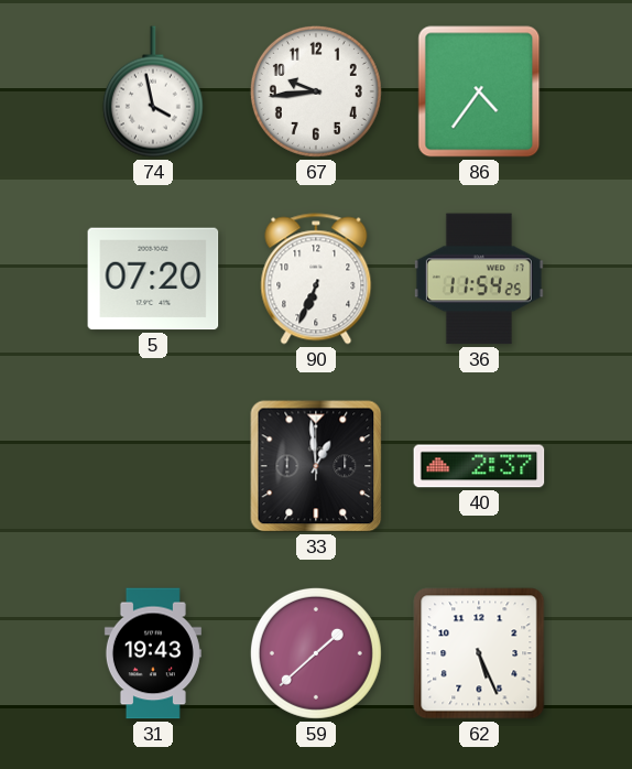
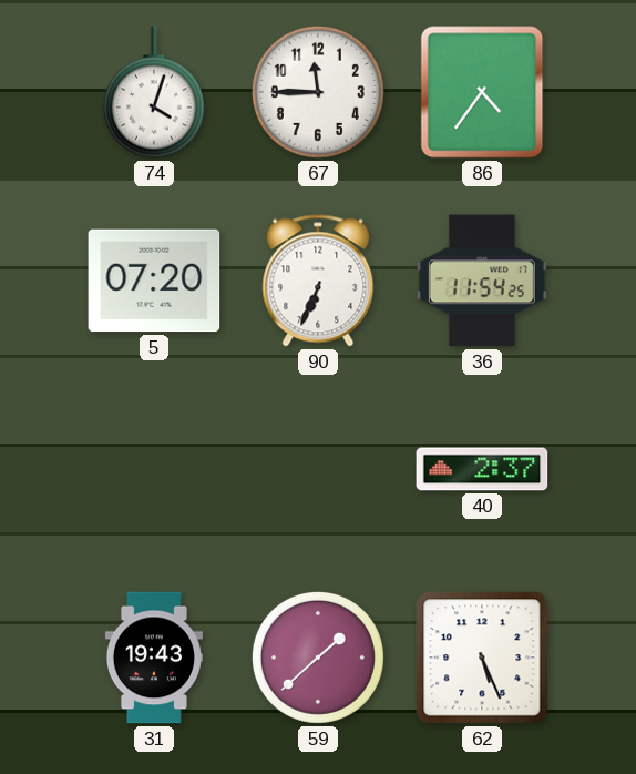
74: 3:58 -> 4:03
67: 9:44 -> 11:45
33: 12:59 -> none
